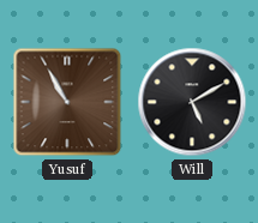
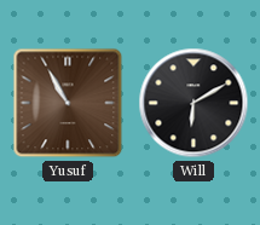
Will: 5:10 -> 6:10
